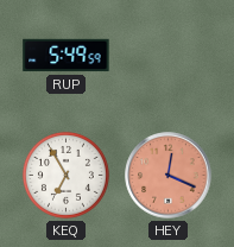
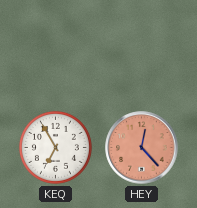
RUP: 5:49 -> none
HEY: 12:19 -> 12:23
